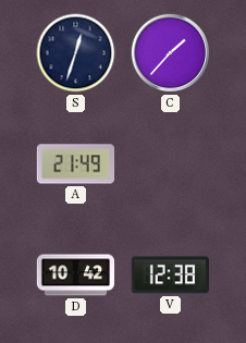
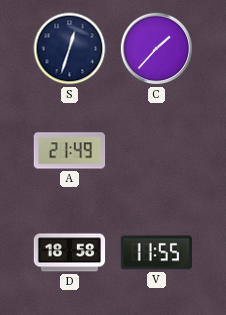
D: 10:42 -> 18:58
V: 12:38 -> 11:55
